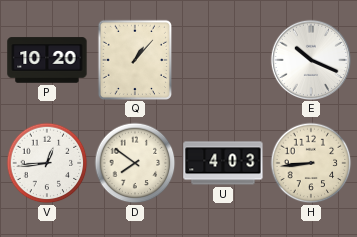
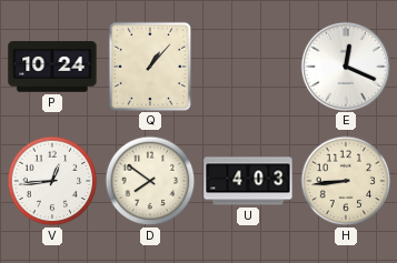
P: 10:20 -> 10:24
E: 10:19 -> 12:19
